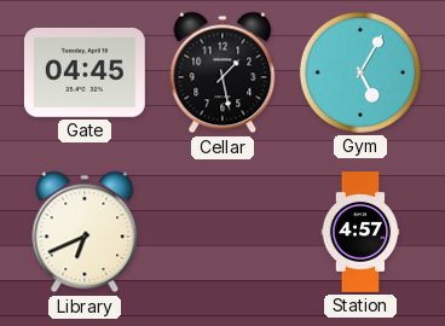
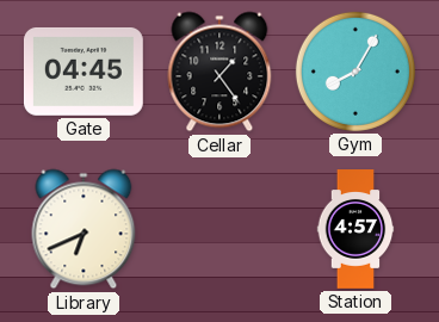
Cellar: 1:28 -> 1:24
Gym: 5:05 -> 8:05
